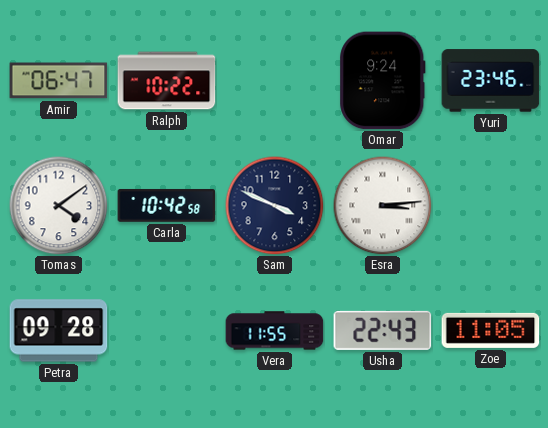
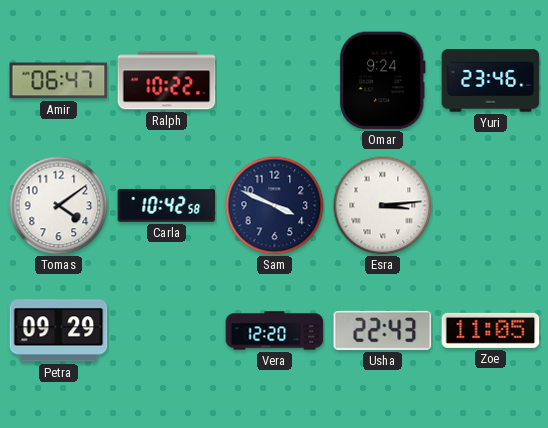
Petra: 09:28 -> 09:29
Vera: 11:55 -> 12:20
